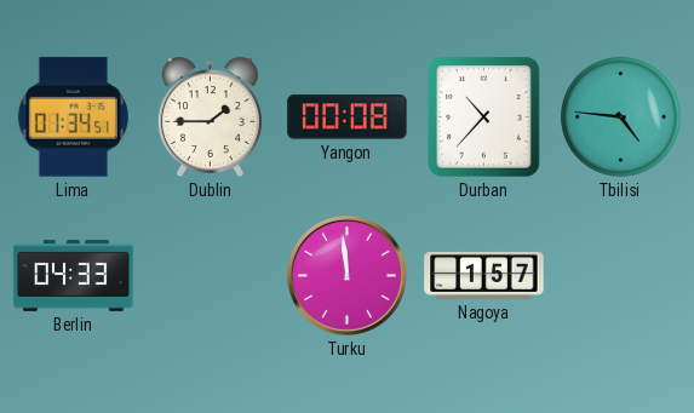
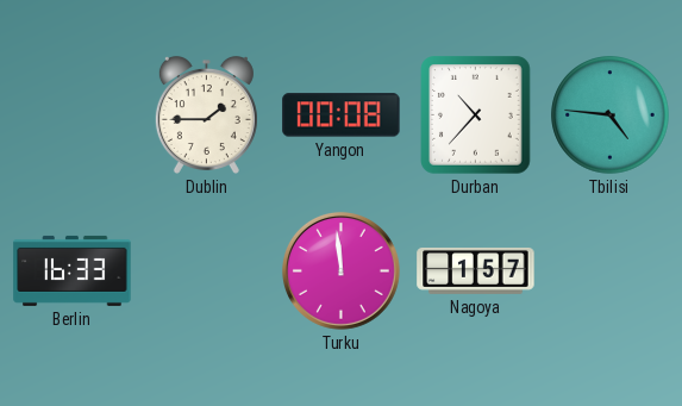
Lima: 01:34 -> none
Berlin: 04:33 -> 16:33
